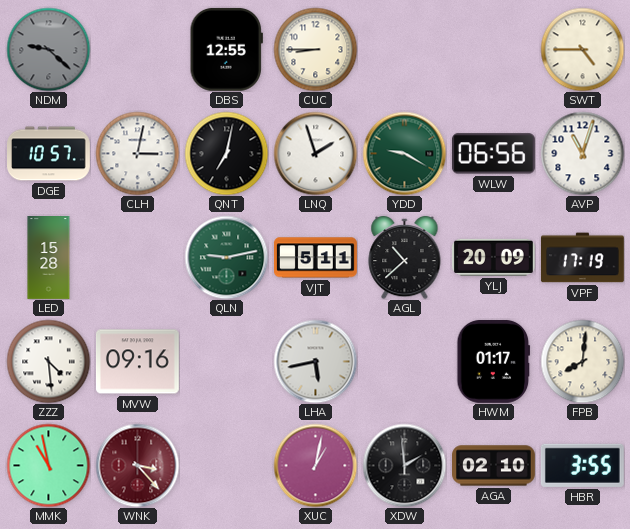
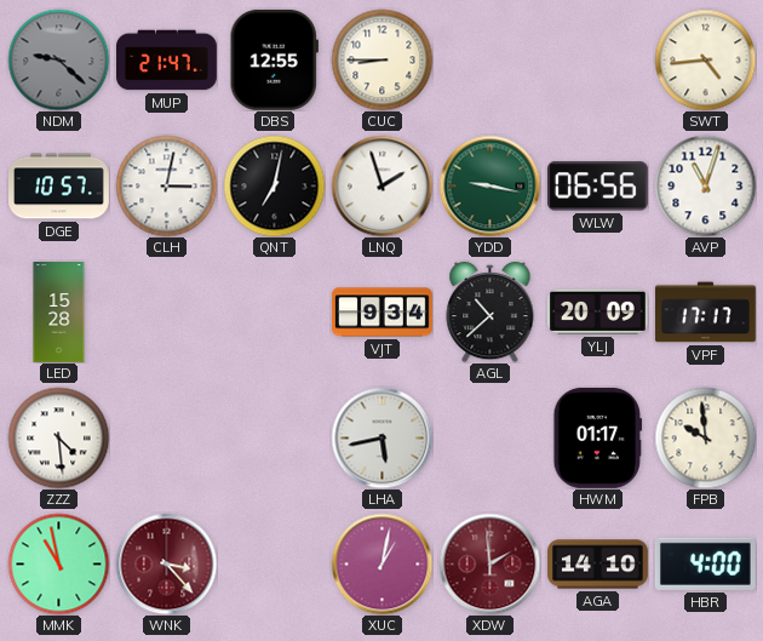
MUP: none -> 21:47
SWT: 4:45 -> 4:44
YDD: 9:20 -> 9:17
QLN: 9:13 -> none
VJT: 5:11 -> 9:34
VPF: 17:19 -> 17:17
MVW: 09:16 -> none
FPB: 8:01 -> 9:59
XDW dial: black -> burgundy
AGA: 02:10 -> 14:10
HBR: 3:55 -> 4:00
